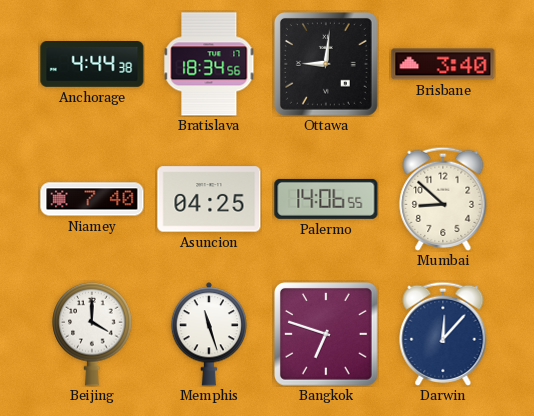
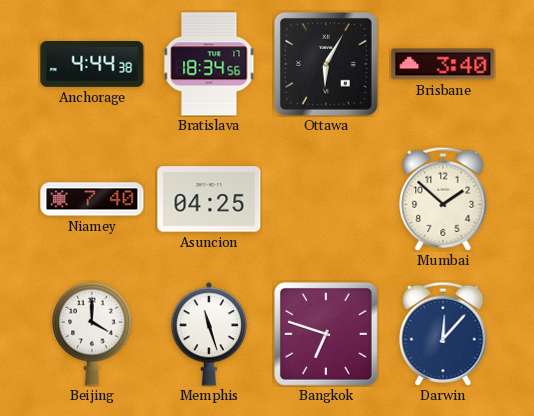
Ottawa: 9:01 -> 6:05
Palermo: 14:06 -> none
Mumbai: 8:52 -> 1:52
